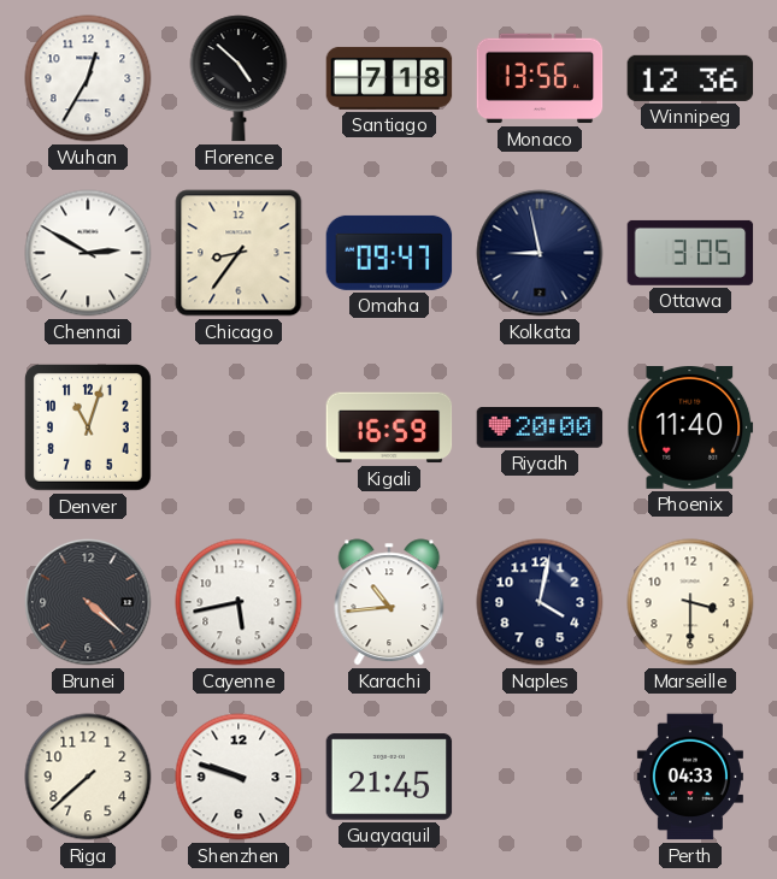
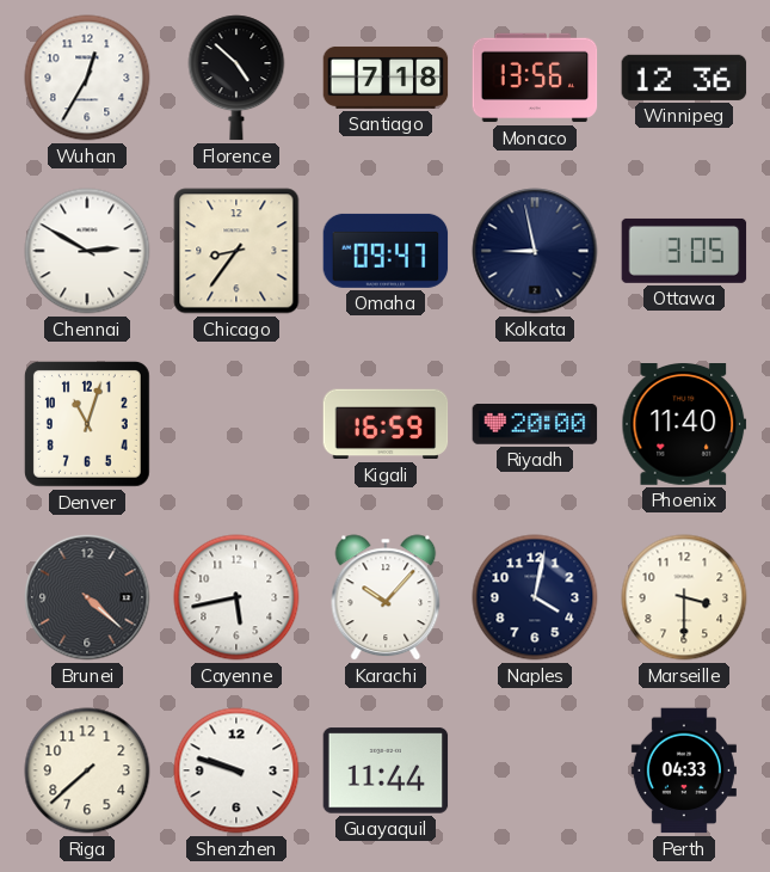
Karachi: 10:44 -> 10:07
Guayaquil: 21:45 -> 11:44
